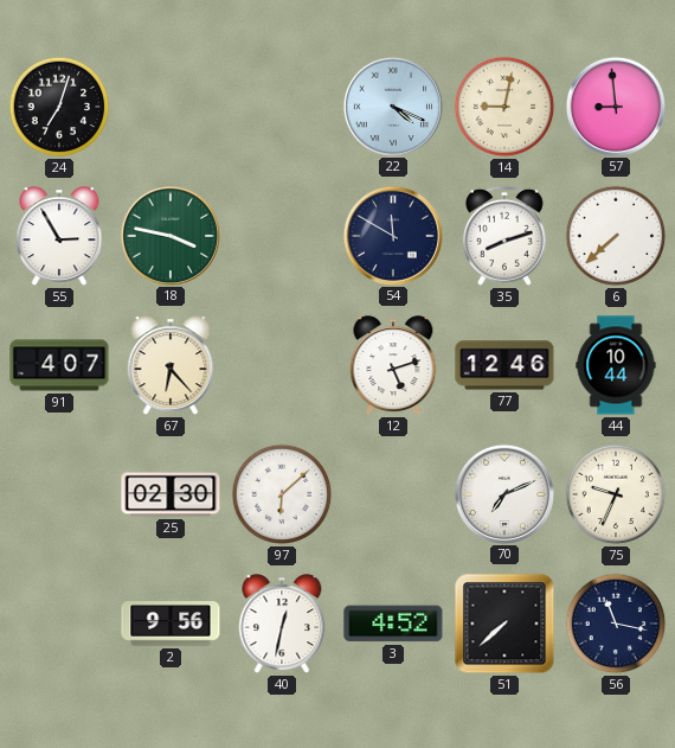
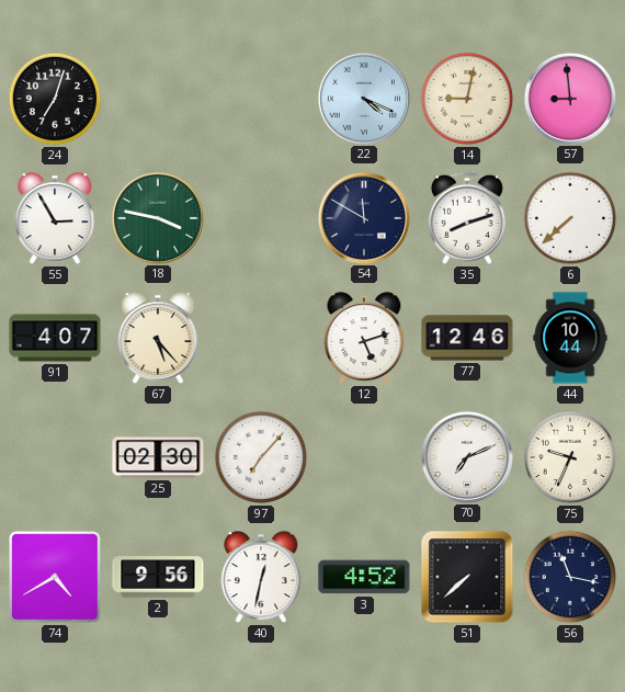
67: 6:23 -> 5:23
97: 6:08 -> 7:07
74: none -> 4:40
